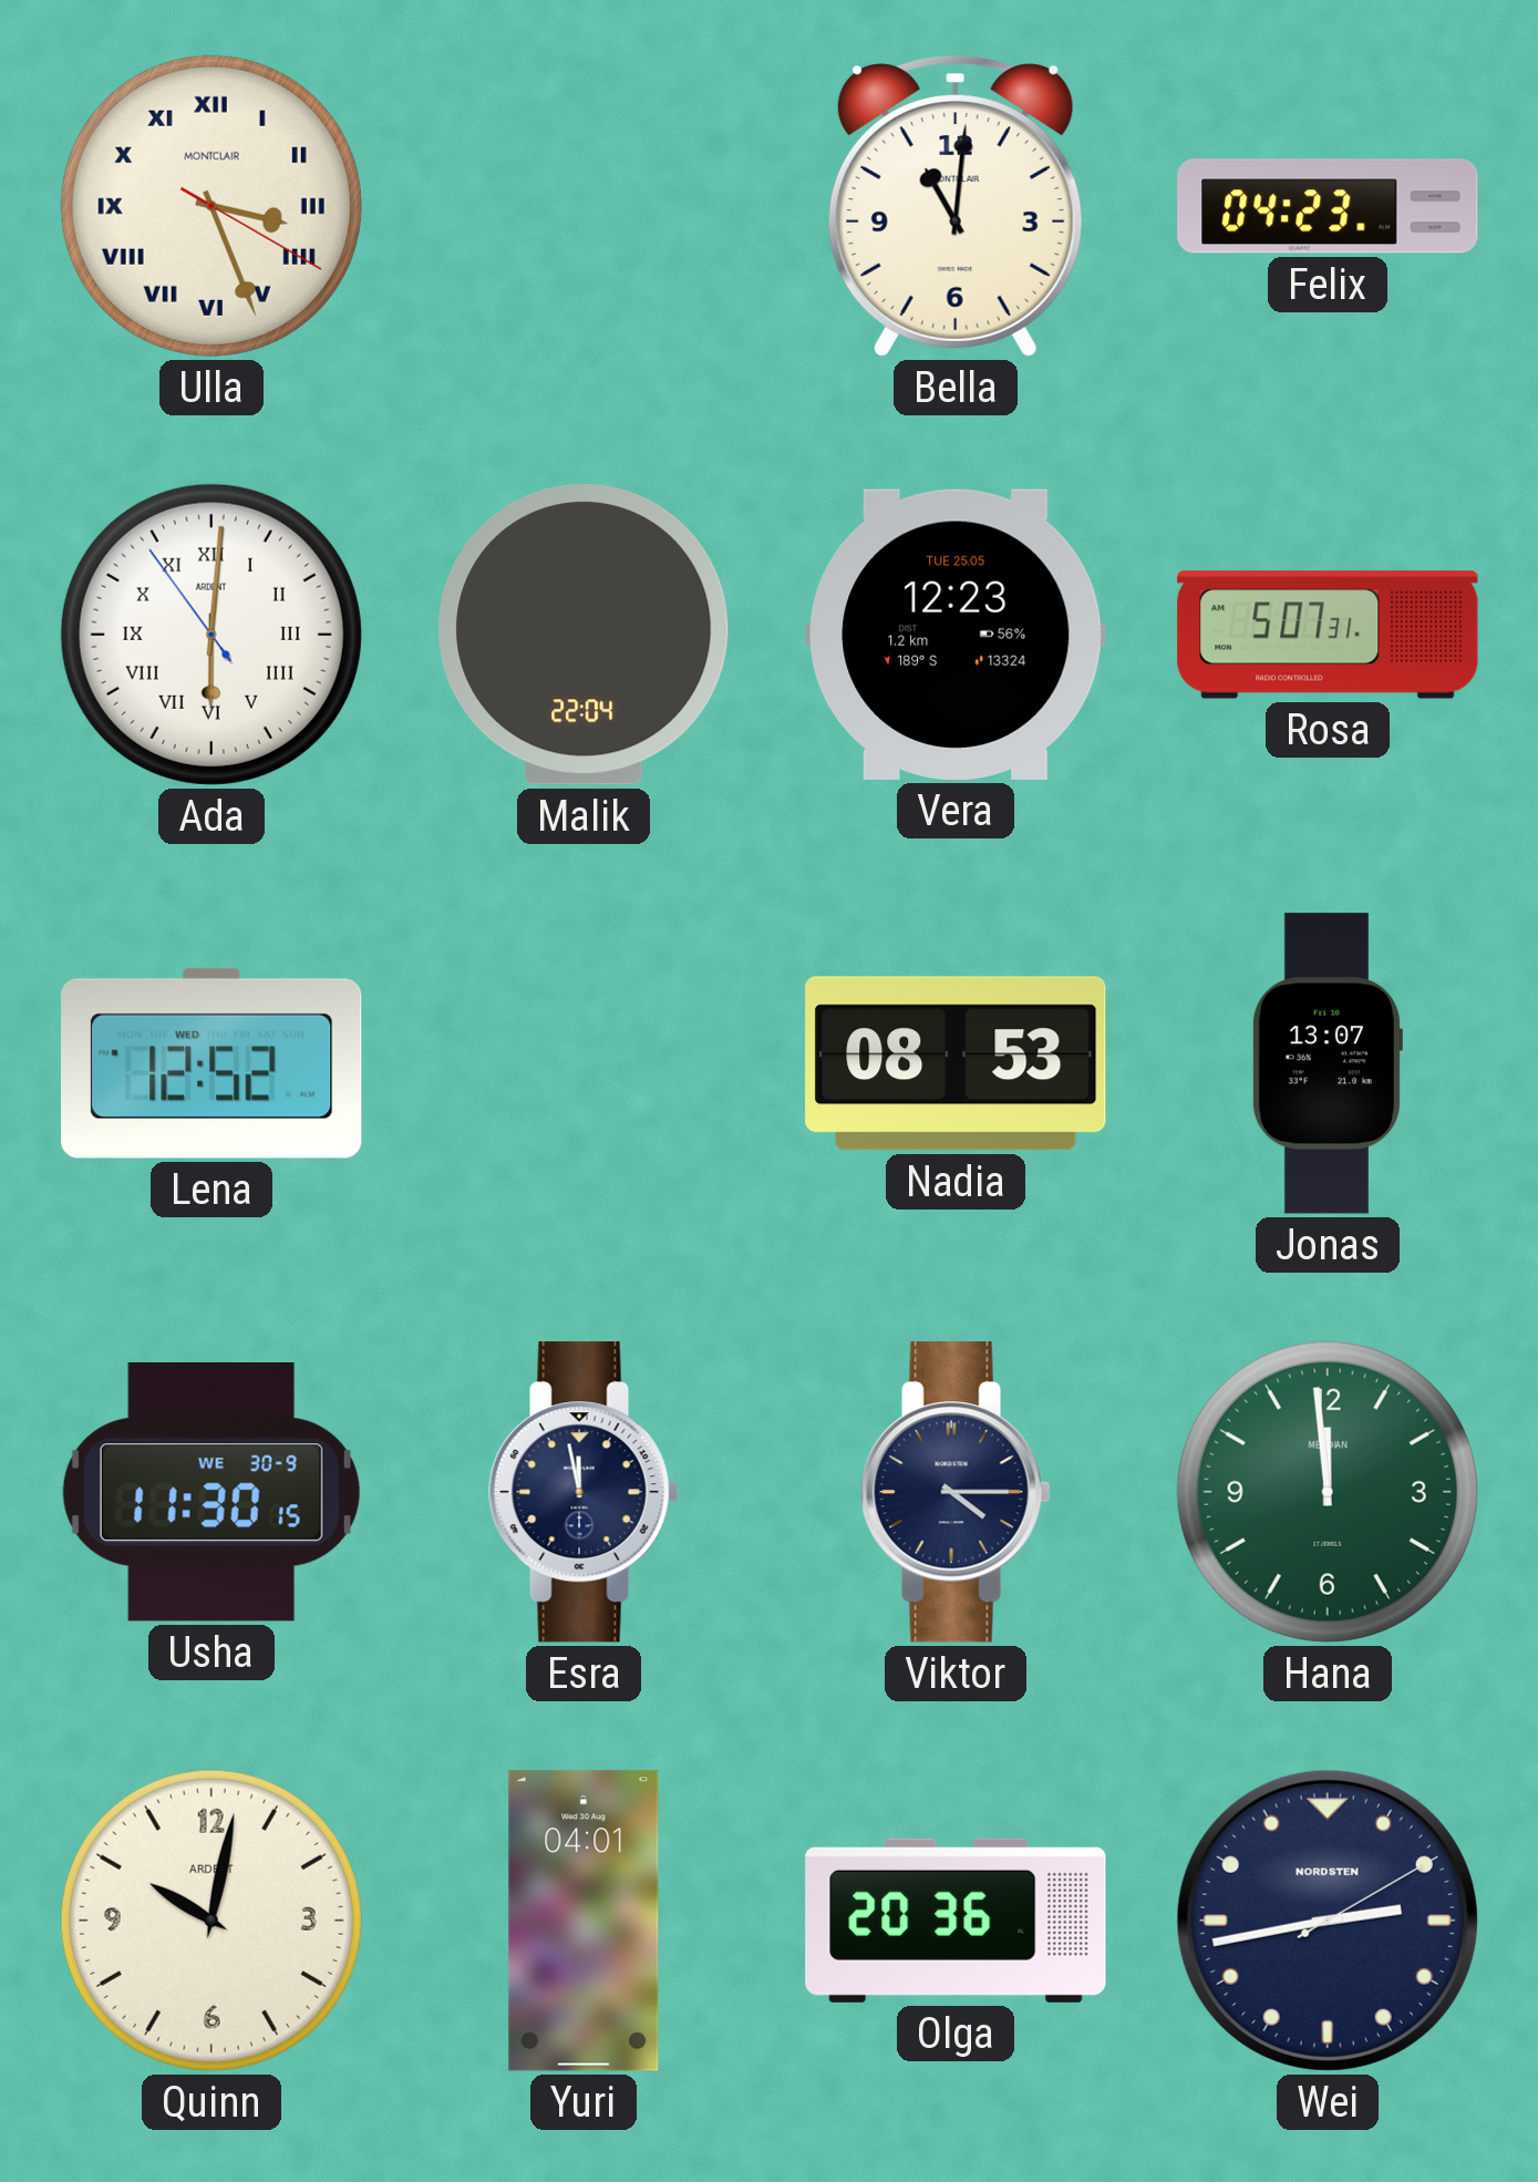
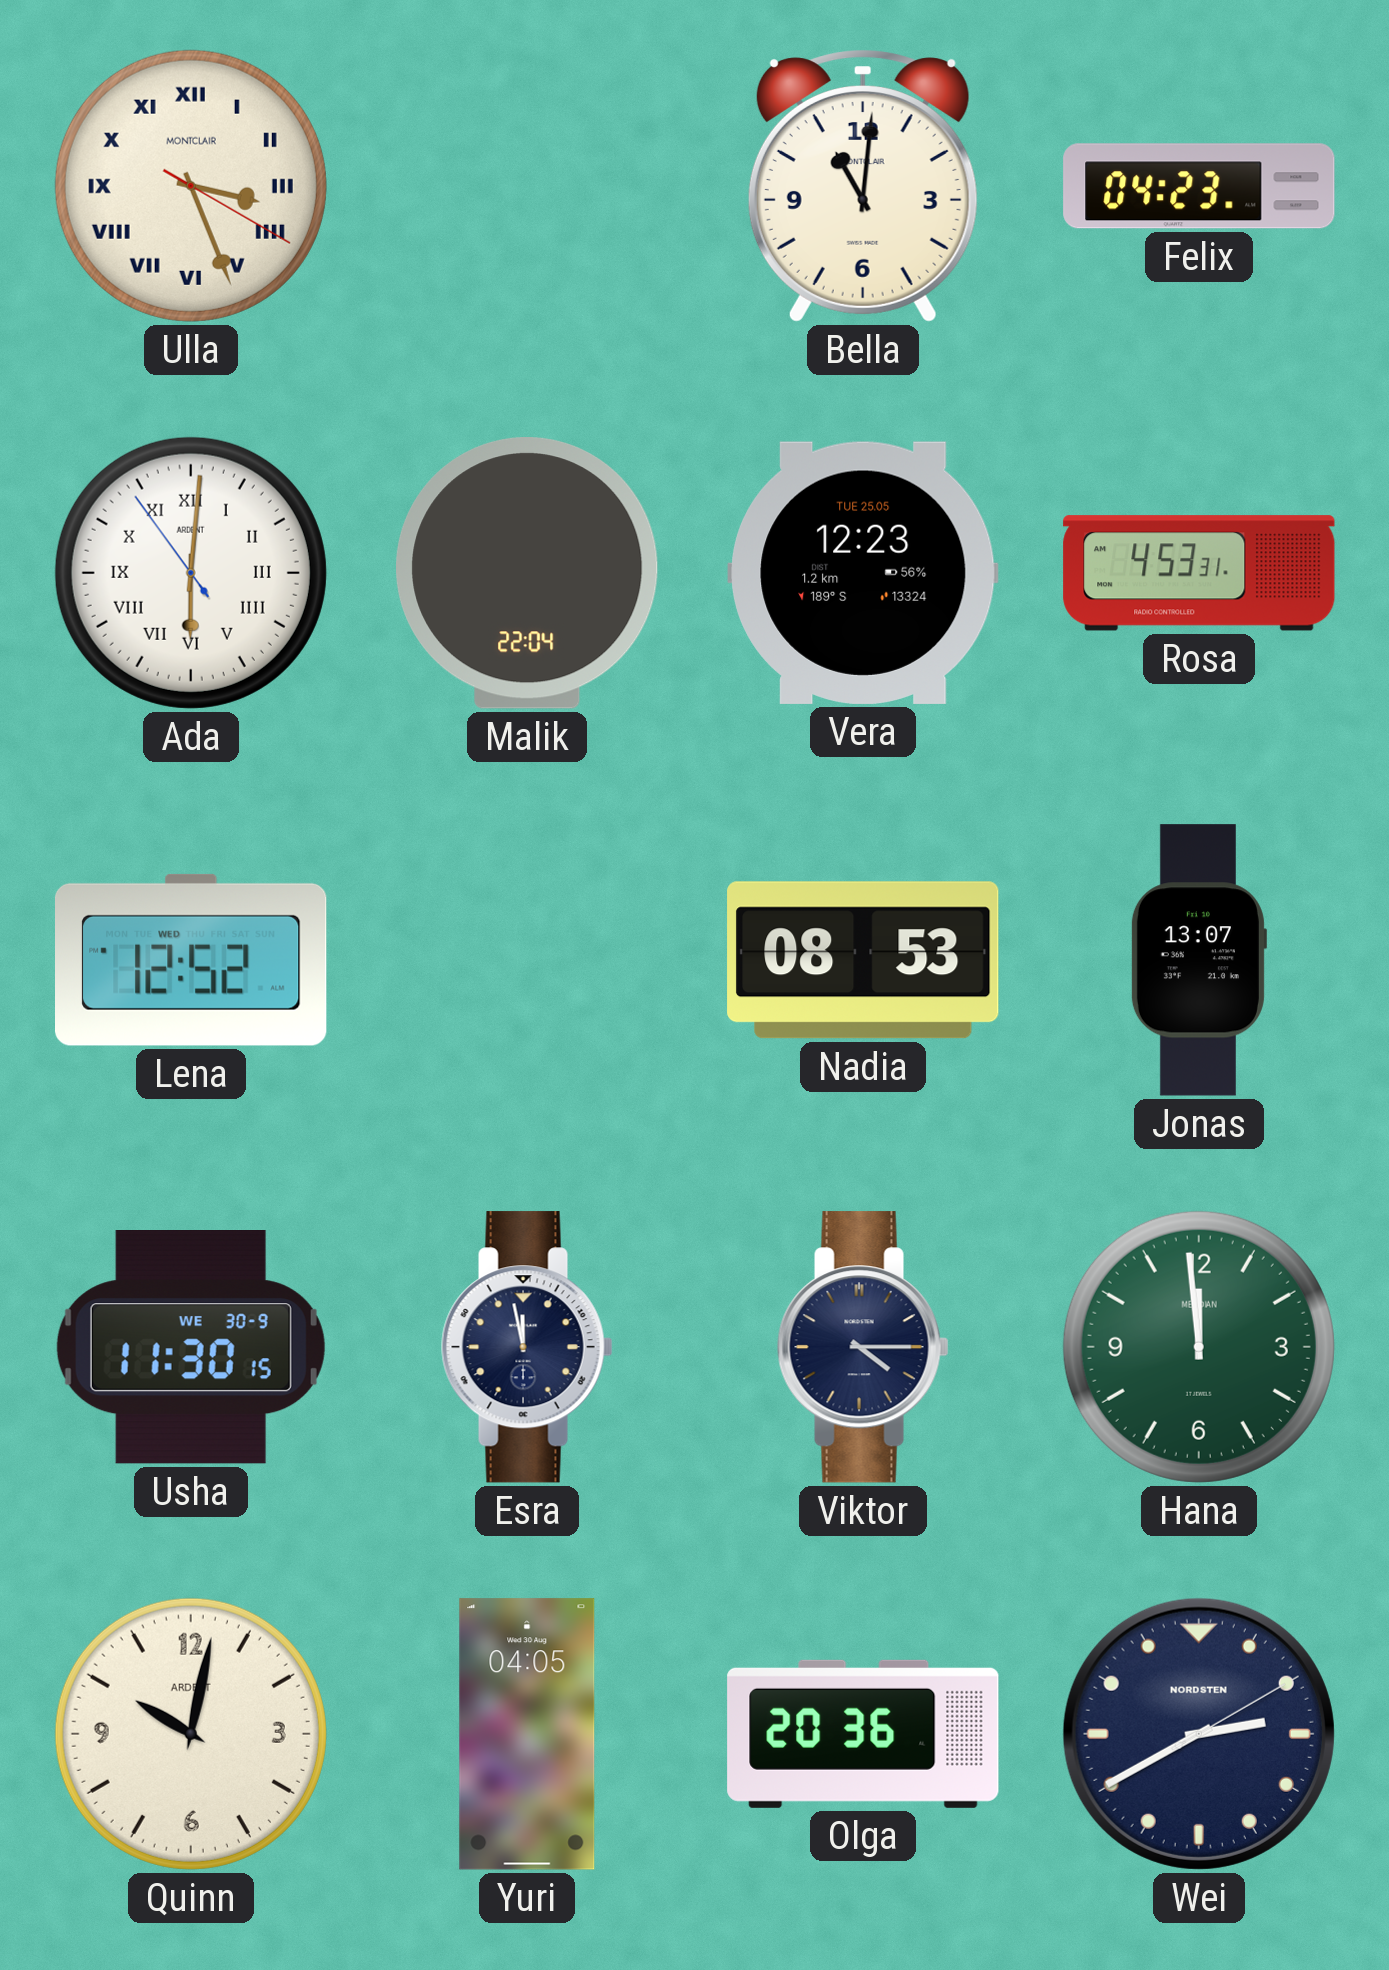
Rosa: 5:07 -> 4:53
Yuri: 04:01 -> 04:05
Wei: 2:43 -> 2:40
